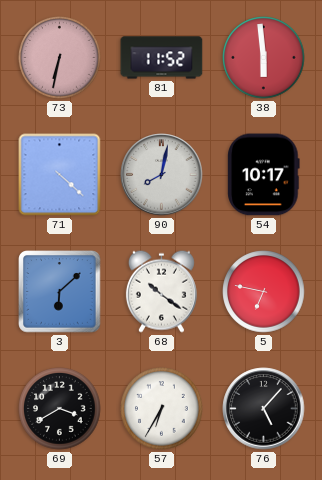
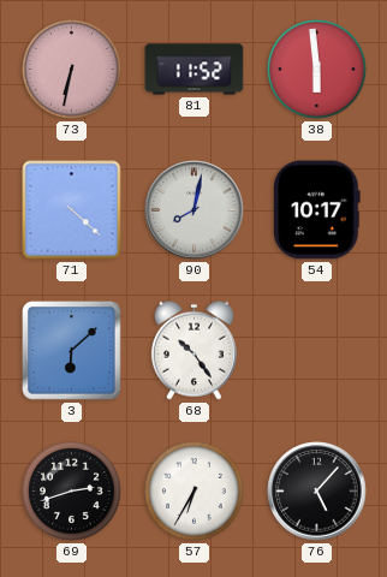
68: 10:21 -> 10:24
5: 6:47 -> none
69: 3:40 -> 2:42
